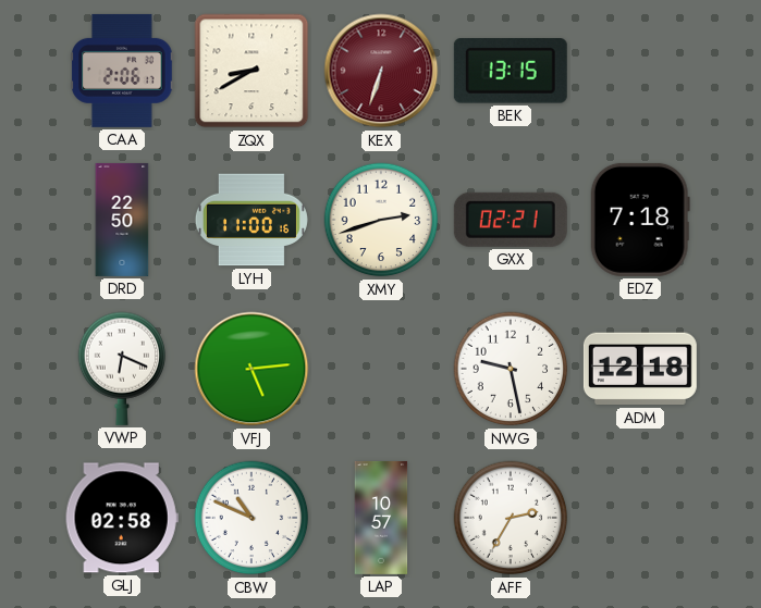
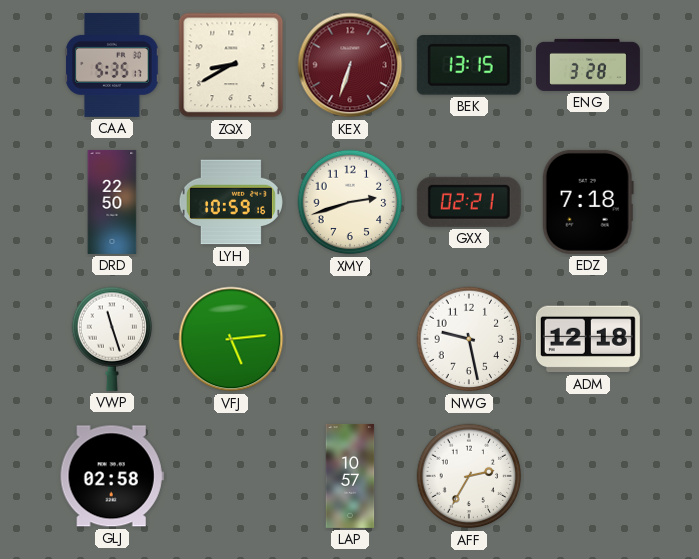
CAA: 2:06 -> 5:35
ENG: none -> 3:28
LYH: 11:00 -> 10:59
VWP: 6:19 -> 11:27
CBW: 10:49 -> none
